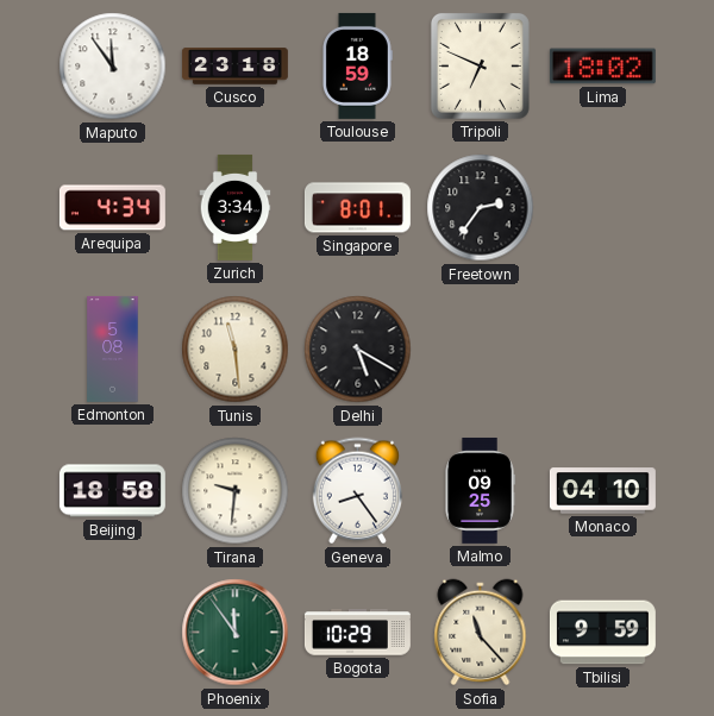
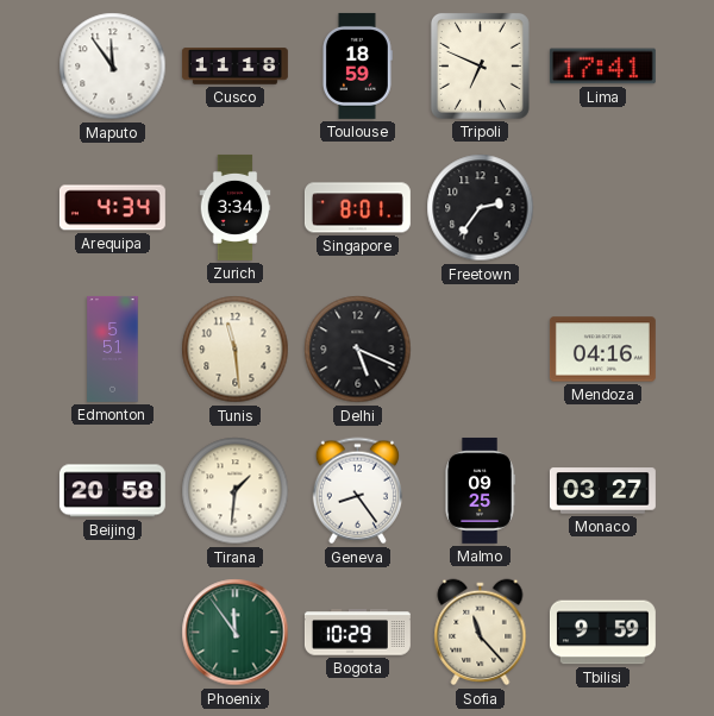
Cusco: 23:18 -> 11:18
Lima: 18:02 -> 17:41
Edmonton: 5:08 -> 5:51
Delhi: 5:20 -> 5:19
Mendoza: none -> 04:16
Beijing: 18:58 -> 20:58
Tirana: 9:31 -> 1:31
Monaco: 04:10 -> 03:27
